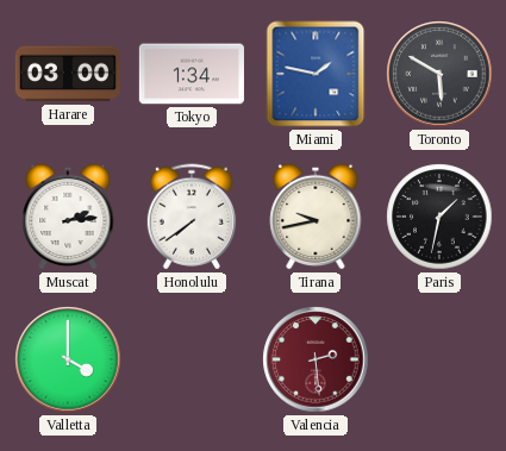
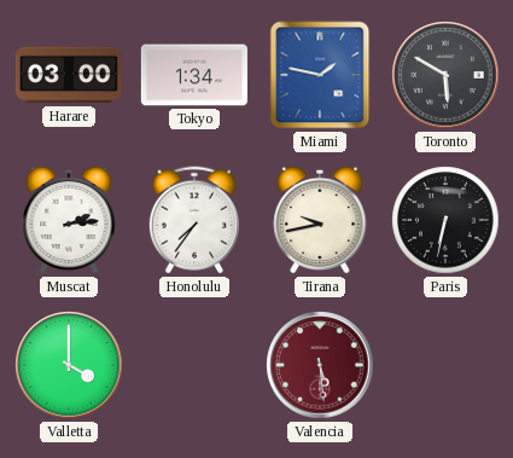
Honolulu: 7:39 -> 7:36
Paris: 1:32 -> 6:32
Valencia: 2:29 -> 5:29
